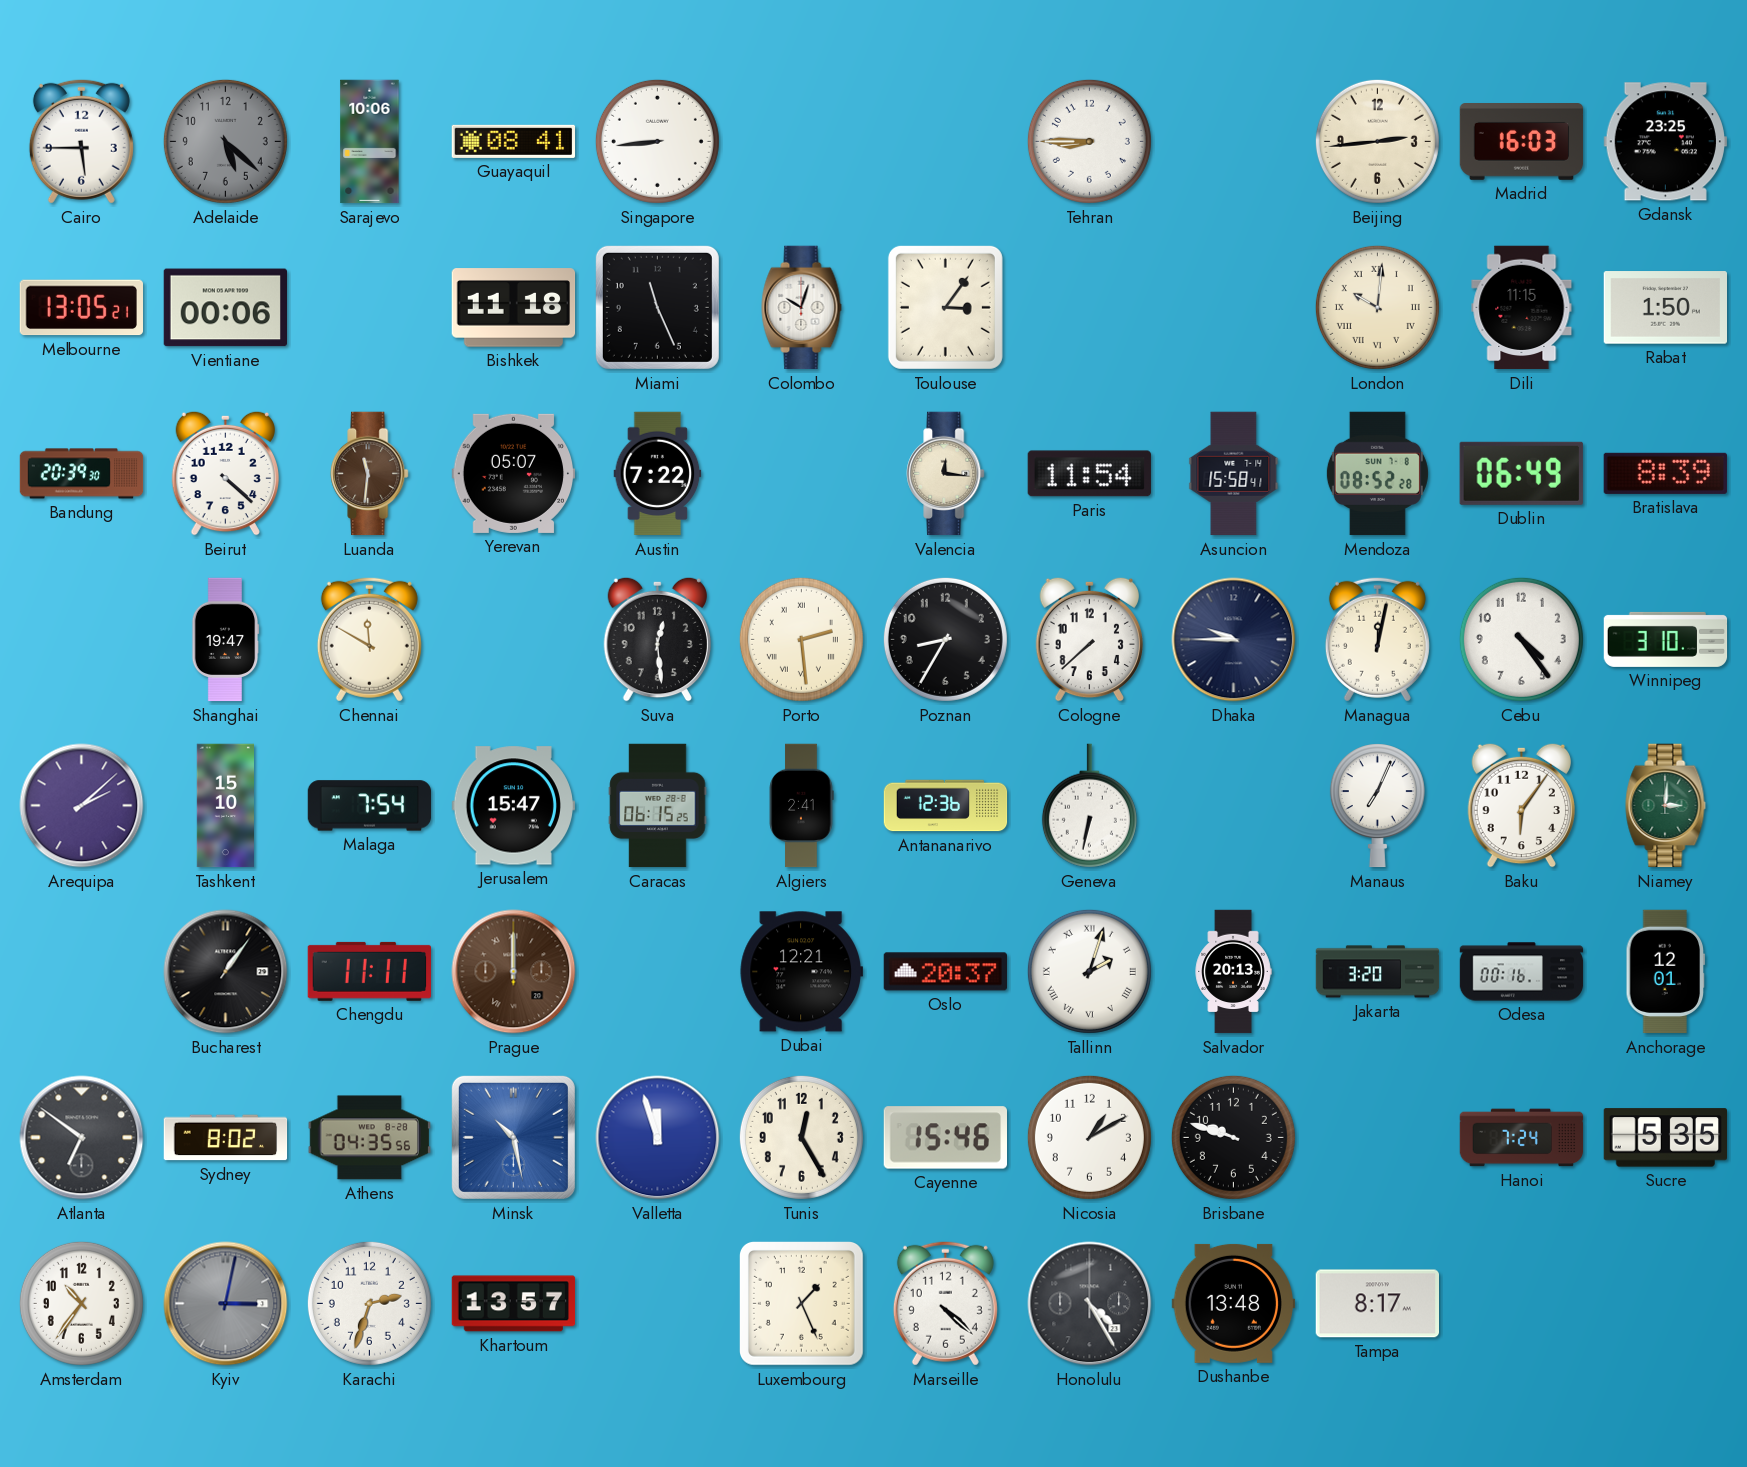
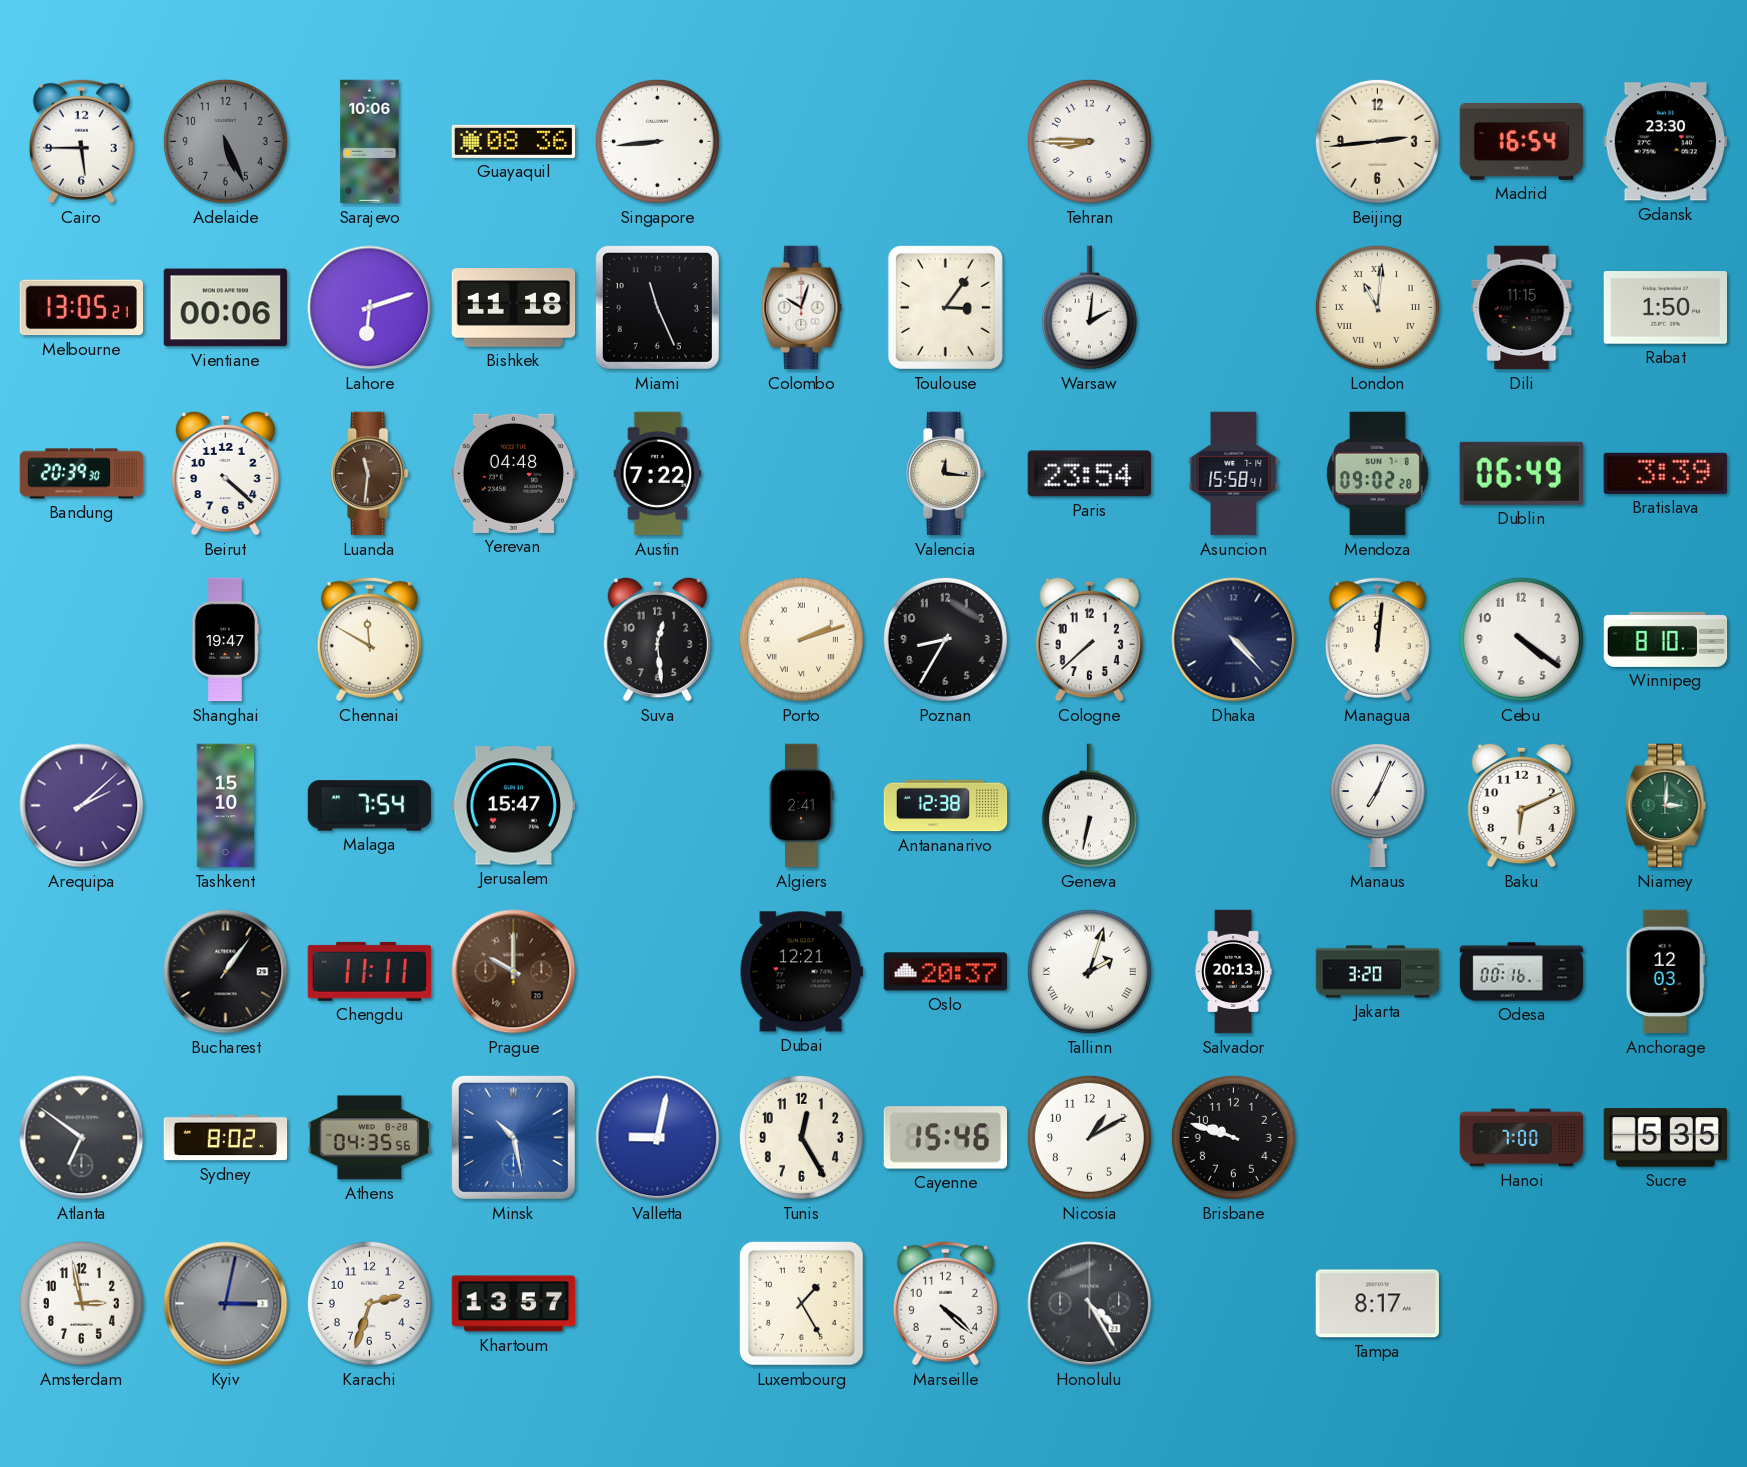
Adelaide: 5:22 -> 5:26
Guayaquil: 08:41 -> 08:36
Madrid: 16:03 -> 16:54
Gdansk: 23:25 -> 23:30
Lahore: none -> 6:12
Warsaw: none -> 2:01
London: 10:01 -> 11:01
Yerevan: 05:07 -> 04:48
Paris: 11:54 -> 23:54
Mendoza: 08:52 -> 09:02
Bratislava: 8:39 -> 3:39
Porto: 2:29 -> 2:12
Dhaka: 9:45 -> 4:23
Managua: 12:02 -> 12:01
Cebu: 4:24 -> 4:21
Winnipeg: 3:10 -> 8:10
Caracas: 06:15 -> none
Antananarivo: 12:36 -> 12:38
Baku: 6:06 -> 6:11
Prague: 12:00 -> 10:00
Anchorage: 12:01 -> 12:03
Valletta: 11:57 -> 9:02
Hanoi: 7:24 -> 7:00
Amsterdam: 10:36 -> 2:58
Luxembourg: 1:26 -> 1:25
Dushanbe: 13:48 -> none
